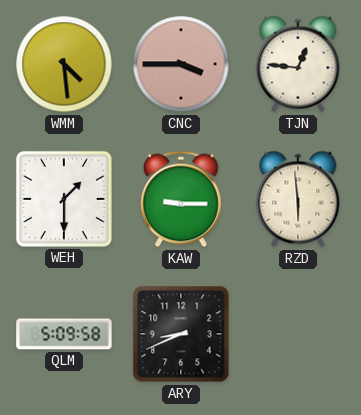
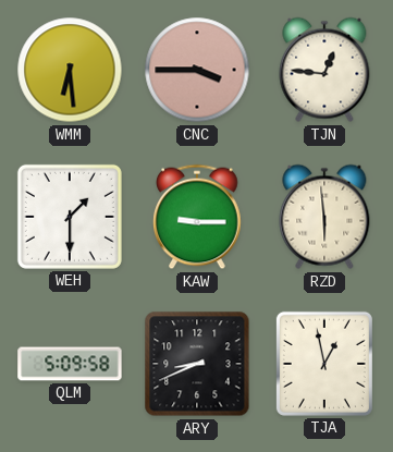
WMM: 4:29 -> 6:29
TJA: none -> 12:58
